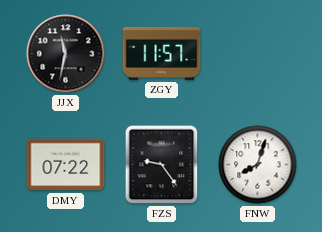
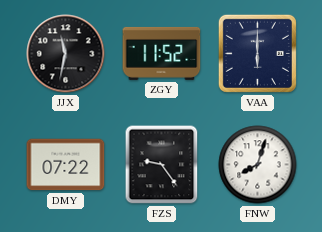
ZGY: 11:57 -> 11:52
VAA: none -> 6:00
